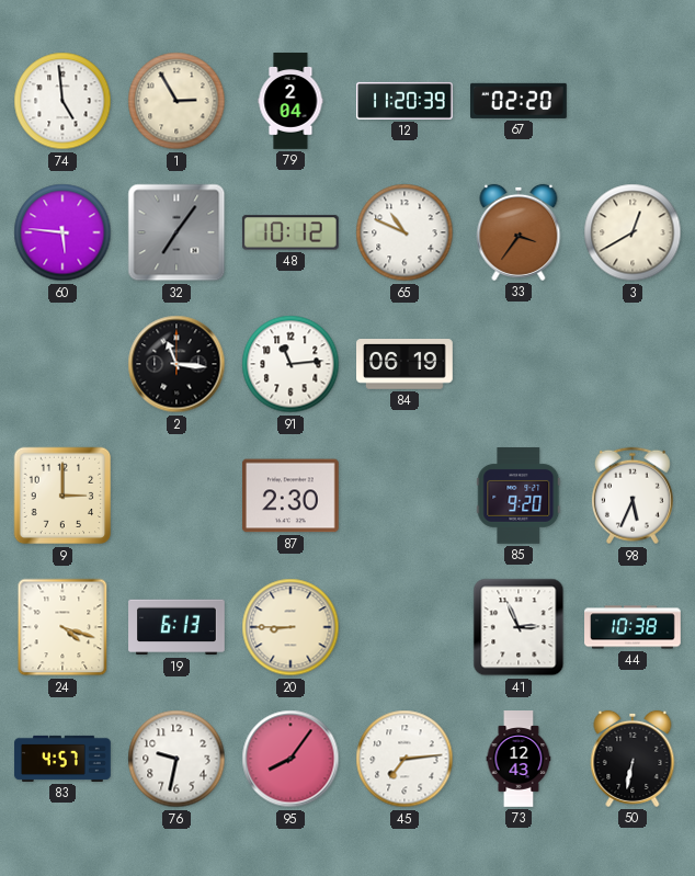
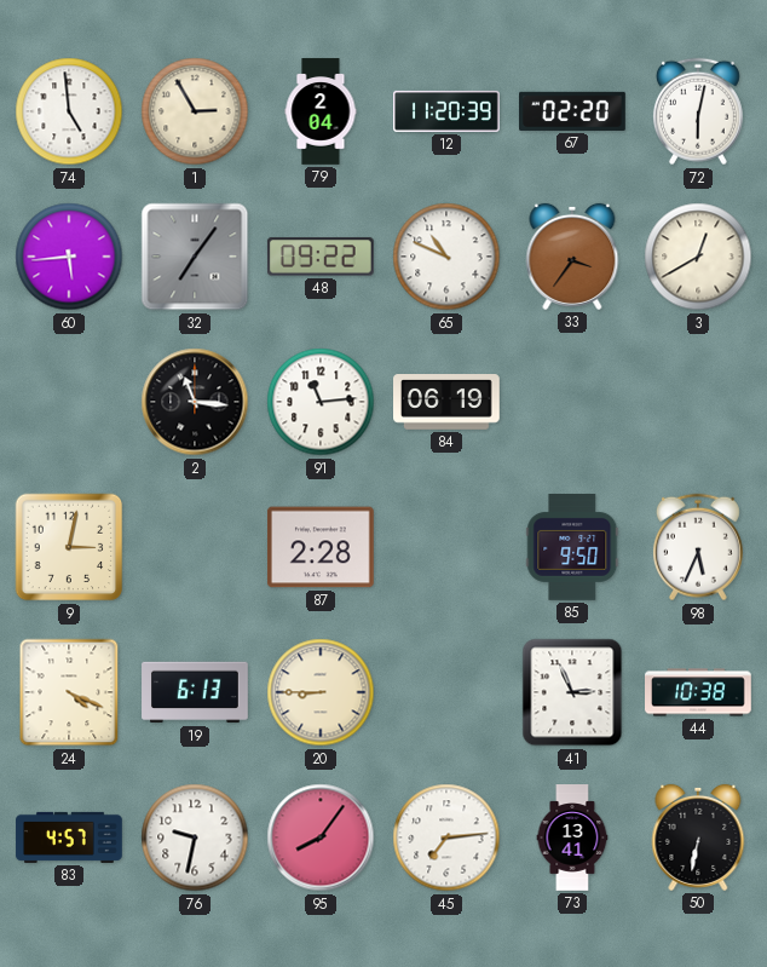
72: none -> 6:02
60: 5:46 -> 5:44
48: 10:12 -> 09:22
9: 3:00 -> 3:02
87: 2:30 -> 2:28
85: 9:20 -> 9:50
24: 4:18 -> 4:19
73: 12:43 -> 13:41
